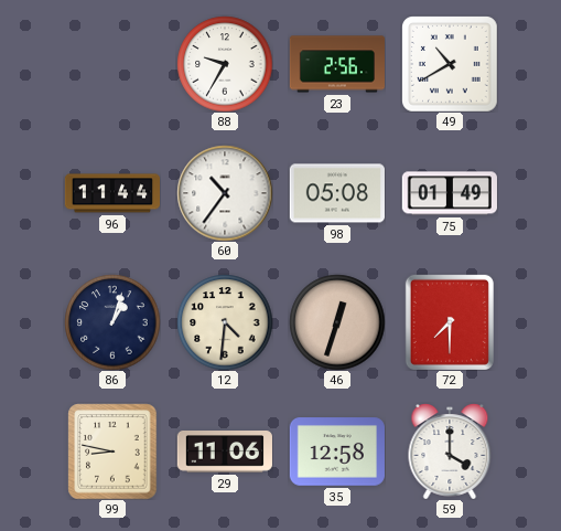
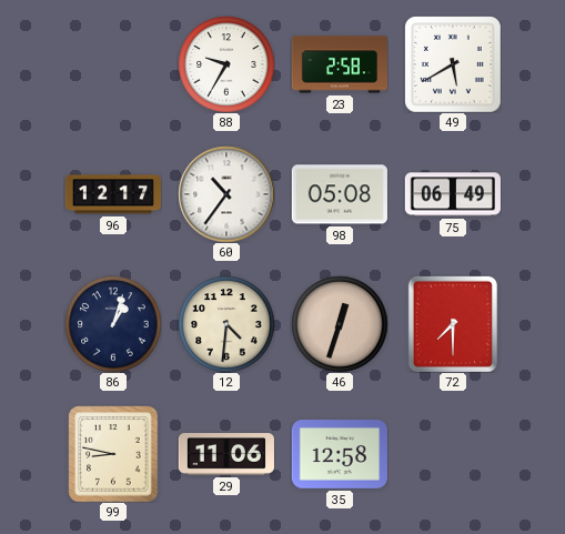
23: 2:56 -> 2:58
49: 10:40 -> 5:40
96: 11:44 -> 12:17
75: 01:49 -> 06:49
59: 4:00 -> none
